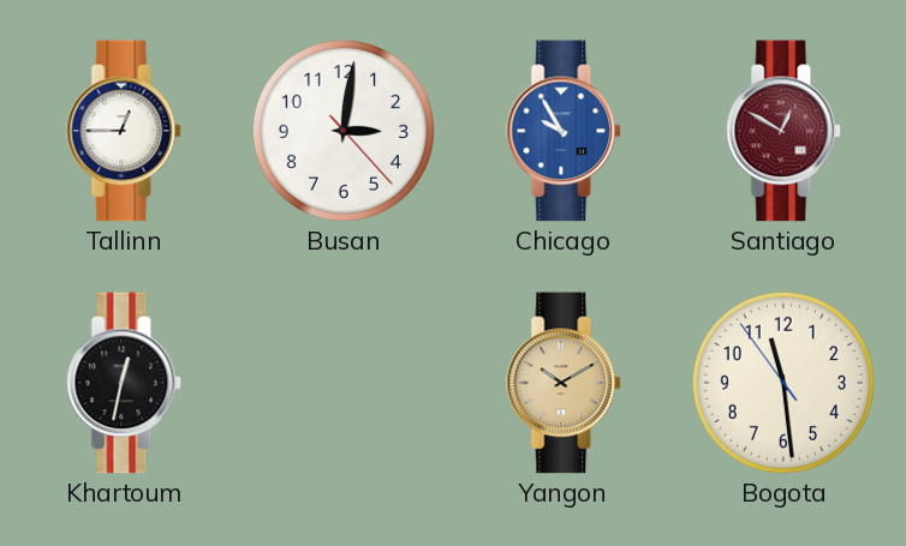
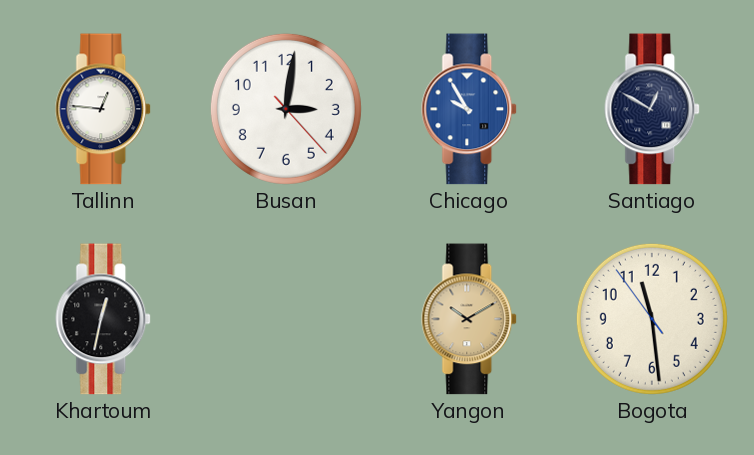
Tallinn: 12:45 -> 12:46
Santiago dial: burgundy -> navy
